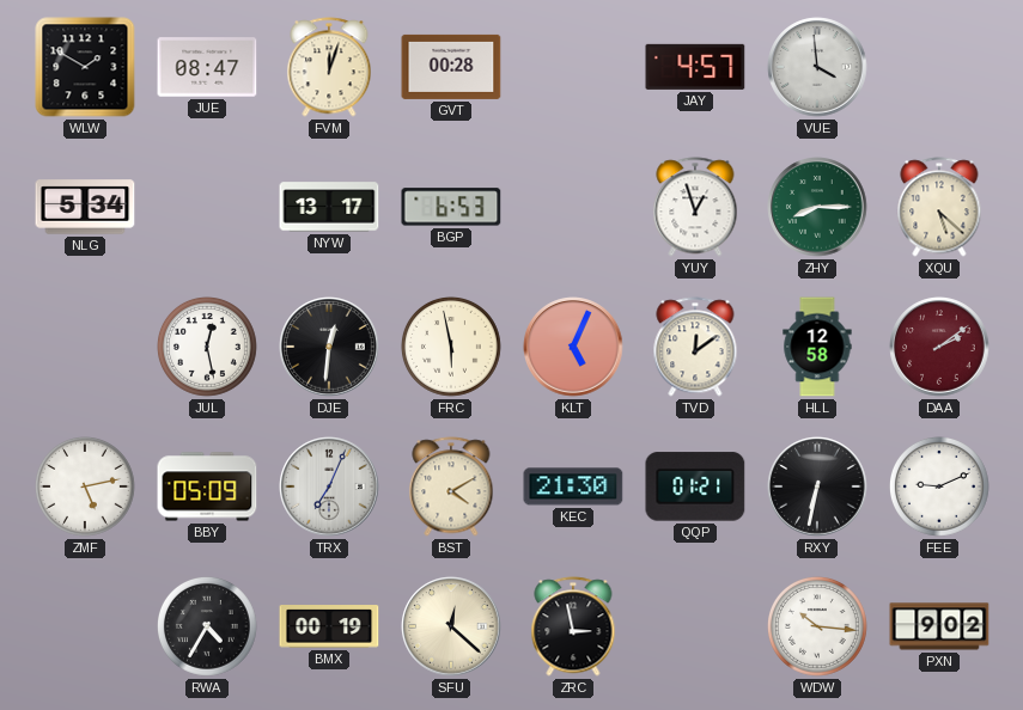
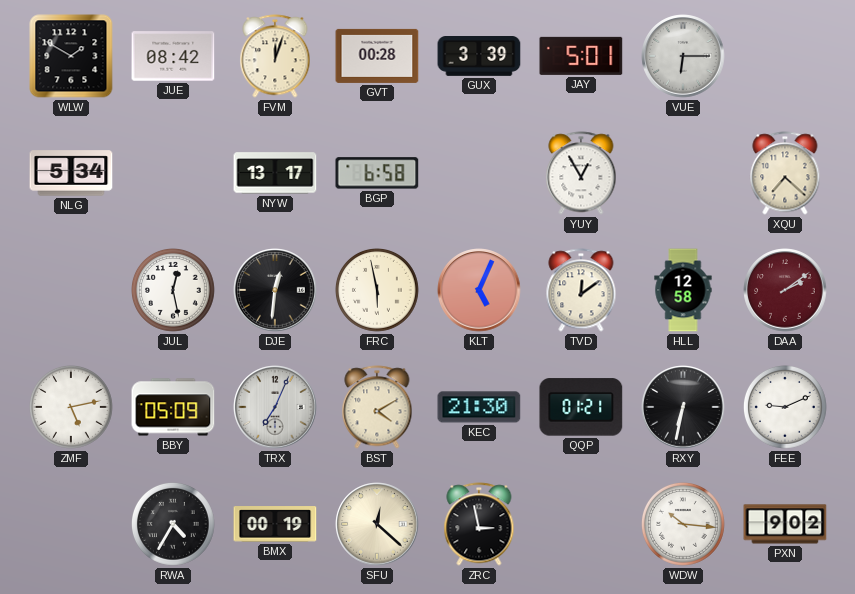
JUE: 08:47 -> 08:42
GUX: none -> 3:39
JAY: 4:57 -> 5:01
VUE: 3:59 -> 6:15
BGP: 6:53 -> 6:58
YUY: 12:57 -> 12:55
ZHY: 8:15 -> none
XQU: 5:22 -> 7:22
